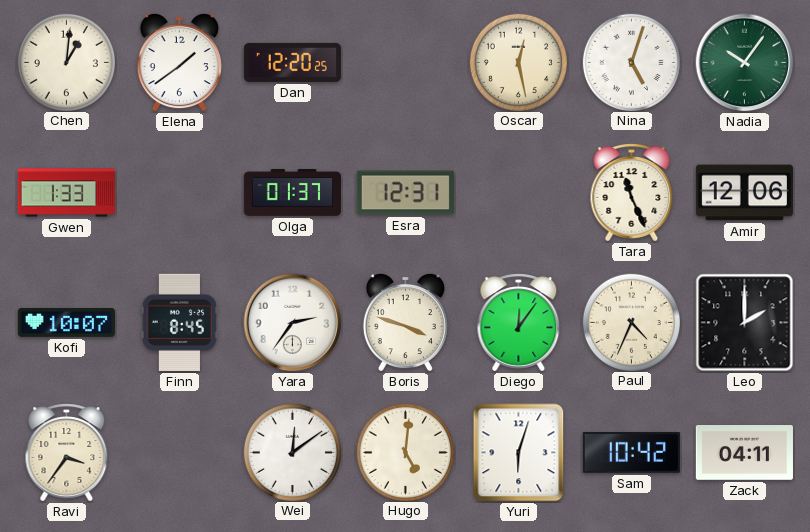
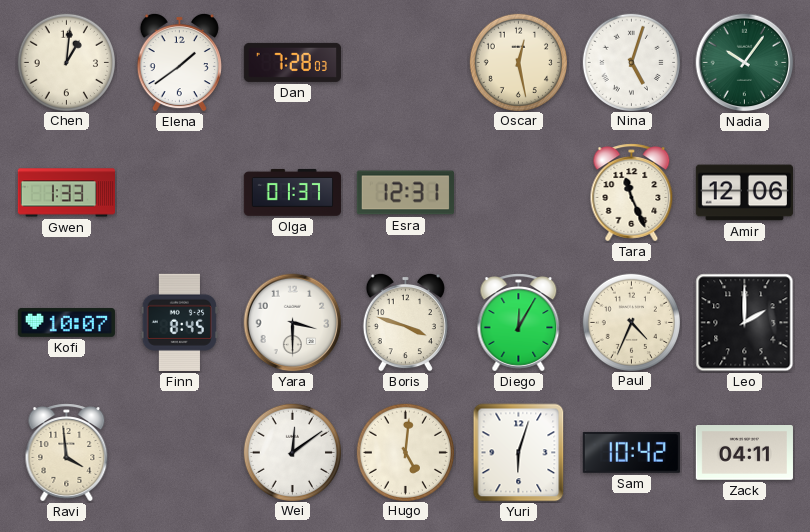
Dan: 12:20 -> 7:28
Yara: 2:36 -> 3:30
Diego: 12:06 -> 12:05
Ravi: 3:36 -> 3:59
